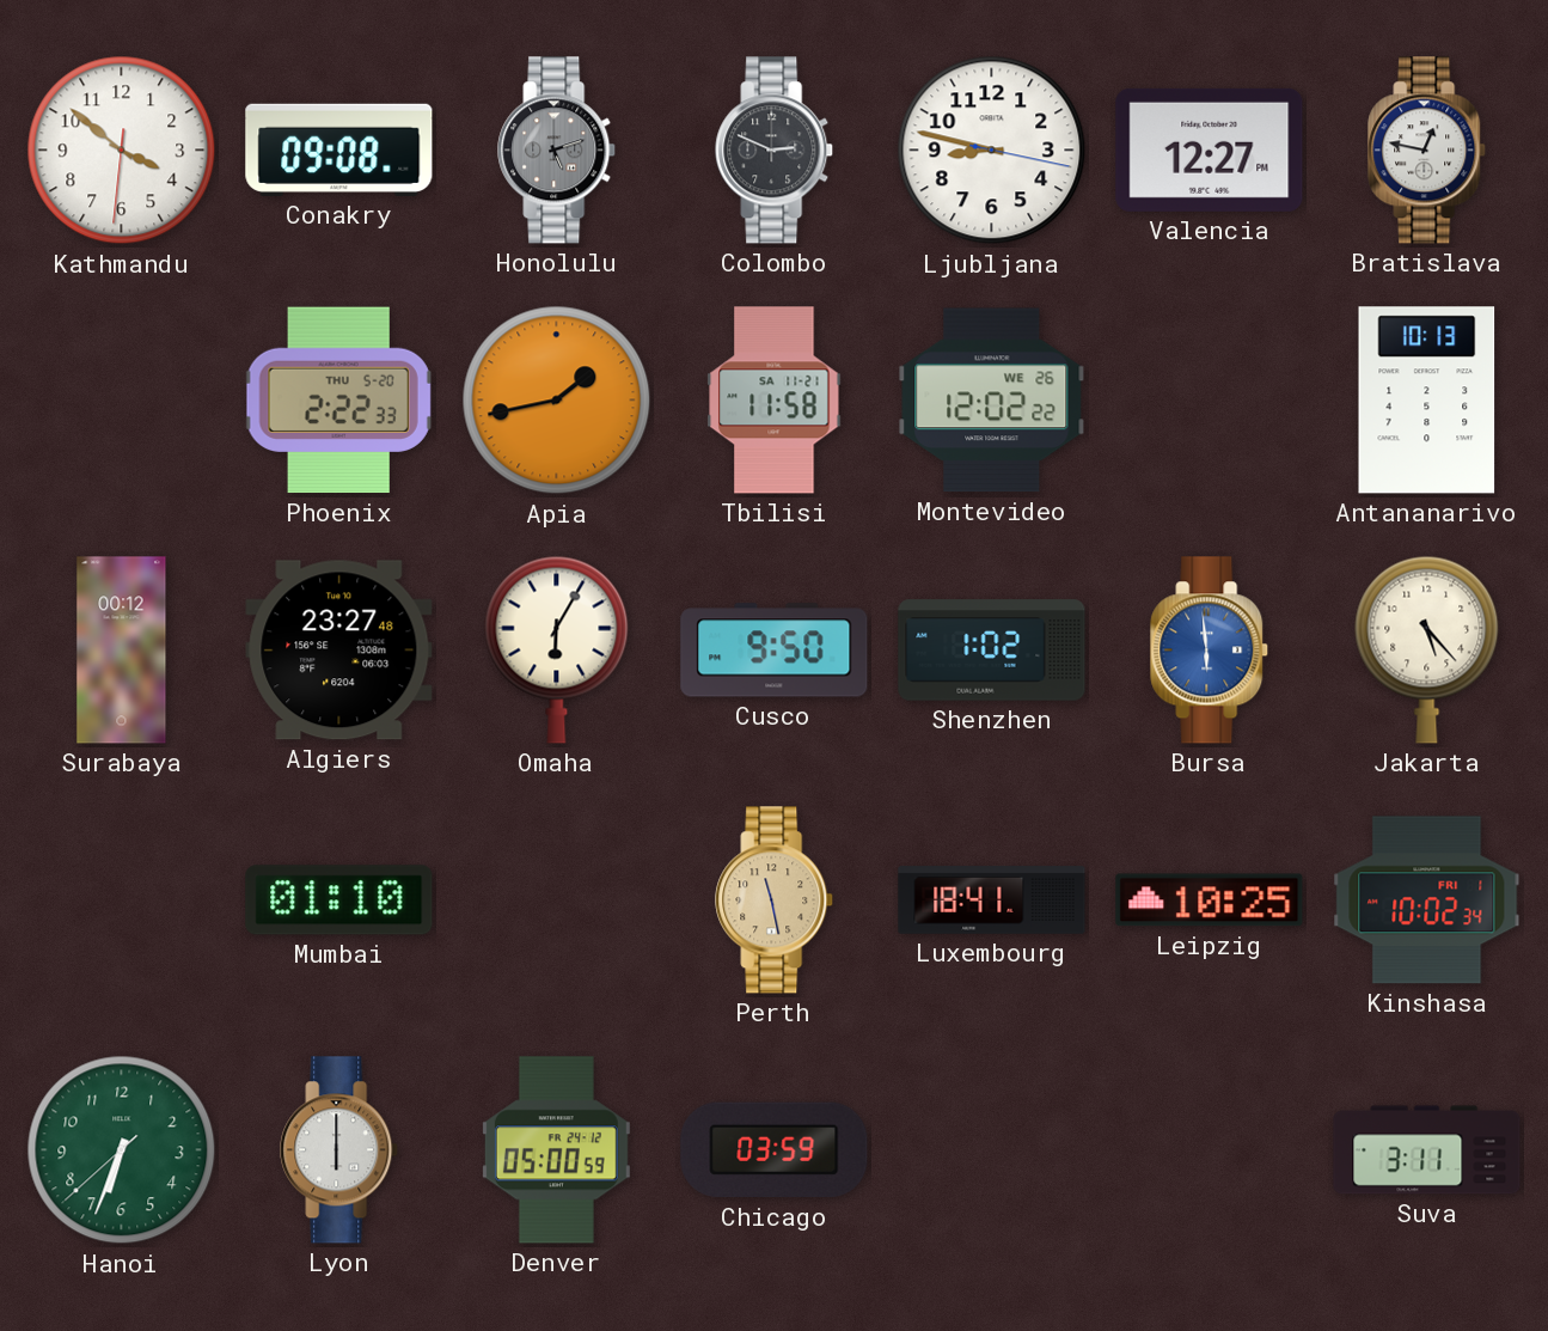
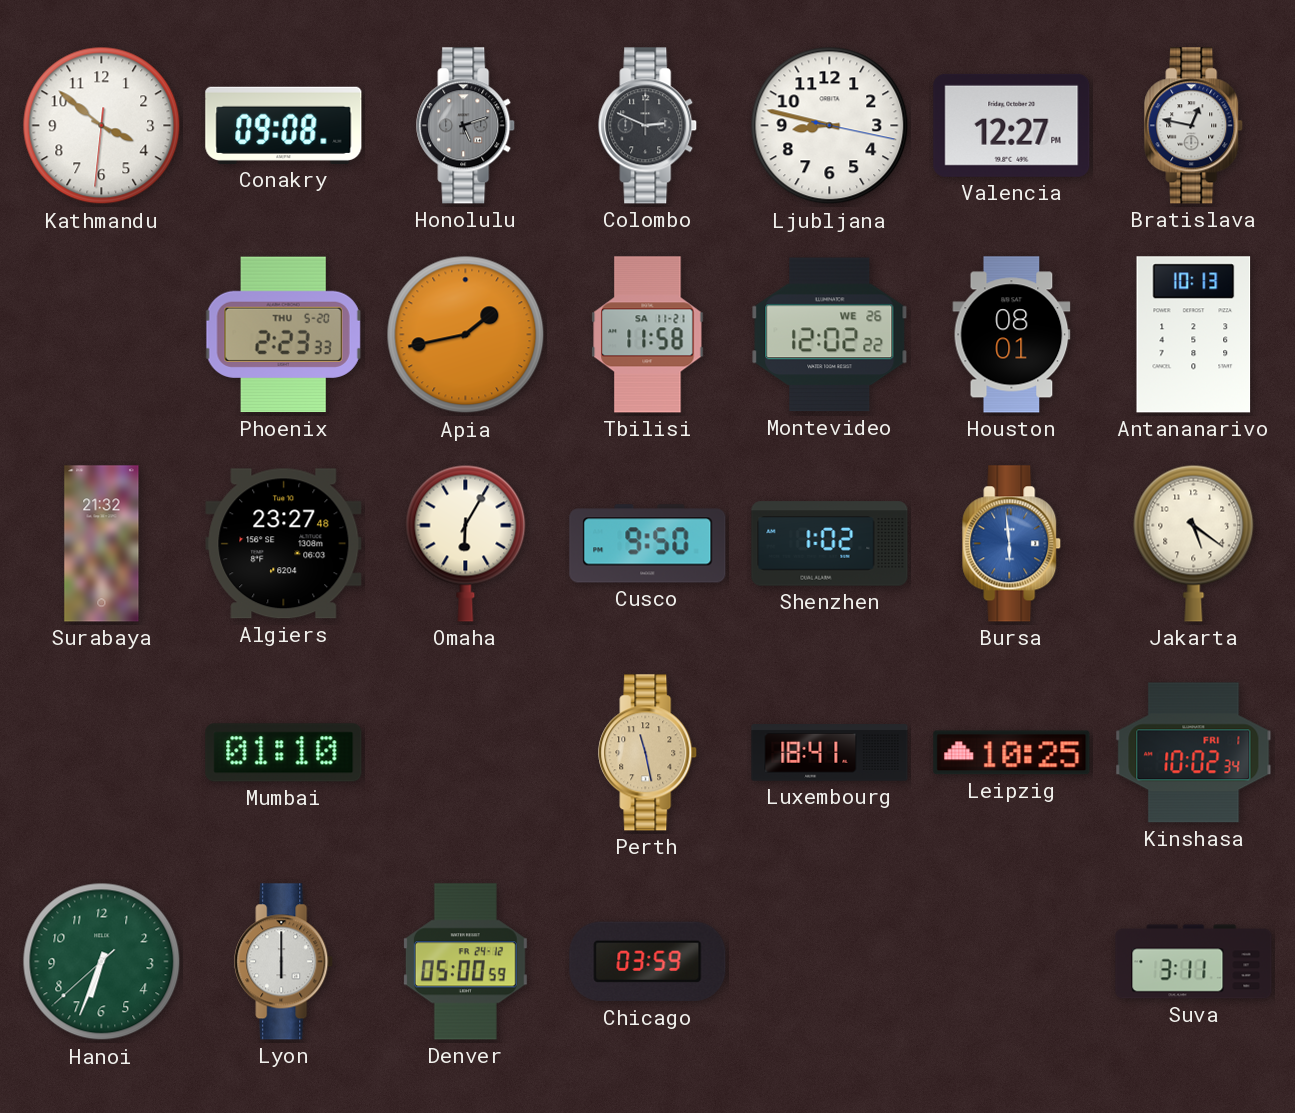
Phoenix: 2:22 -> 2:23
Houston: none -> 08:01
Surabaya: 00:12 -> 21:32
Jakarta: 5:23 -> 5:21
